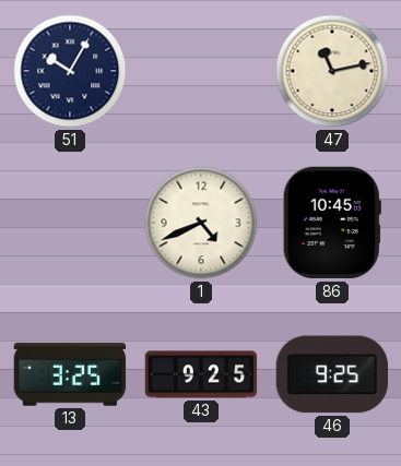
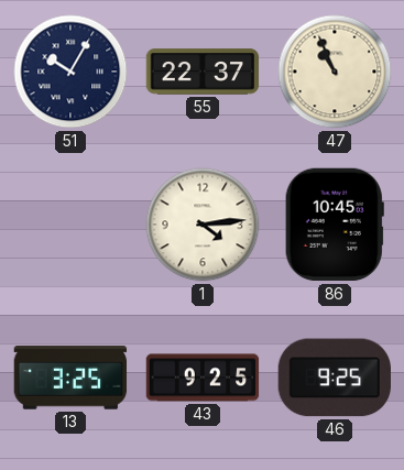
55: none -> 22:37
47: 11:13 -> 10:56
1: 4:41 -> 4:14
